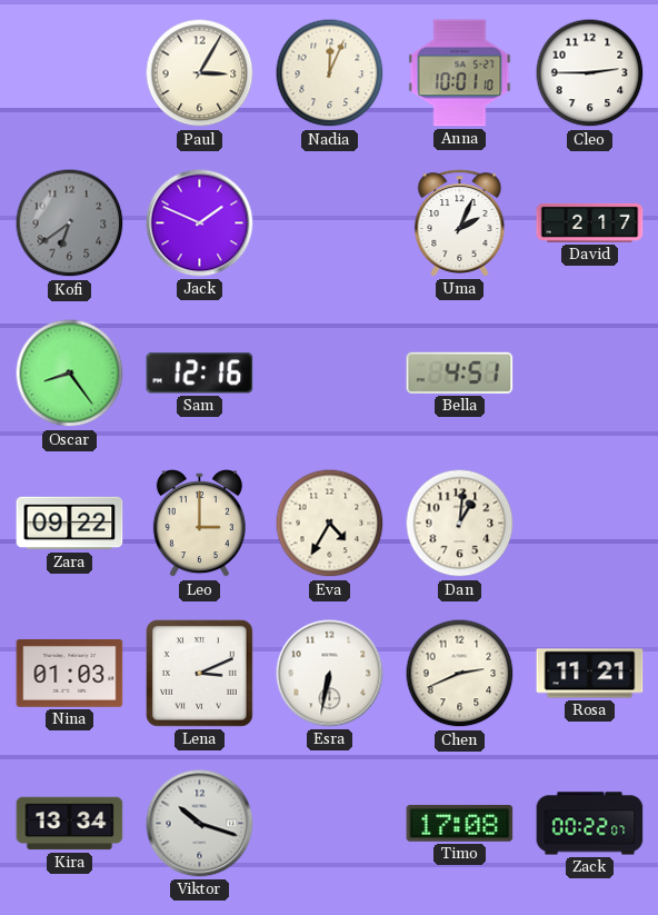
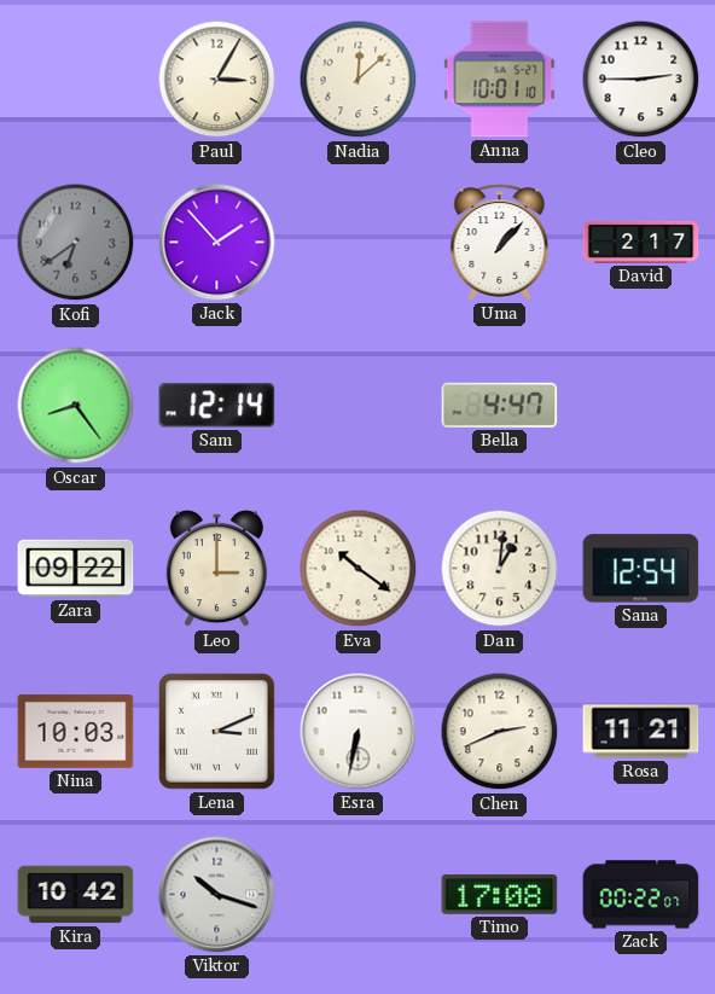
Nadia: 12:04 -> 12:08
Jack: 1:49 -> 1:53
Uma: 2:04 -> 1:07
Sam: 12:16 -> 12:14
Bella: 4:51 -> 4:47
Eva: 4:35 -> 10:21
Sana: none -> 12:54
Nina: 01:03 -> 10:03
Kira: 13:34 -> 10:42
